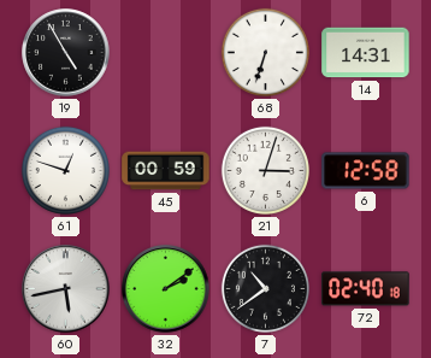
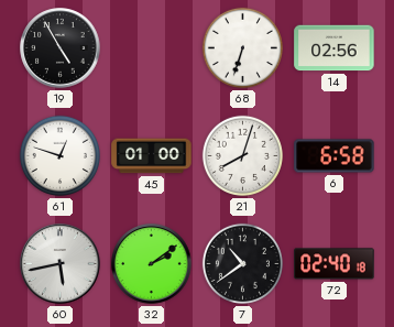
14: 14:31 -> 02:56
45: 00:59 -> 01:00
21: 3:03 -> 8:03
6: 12:58 -> 6:58
